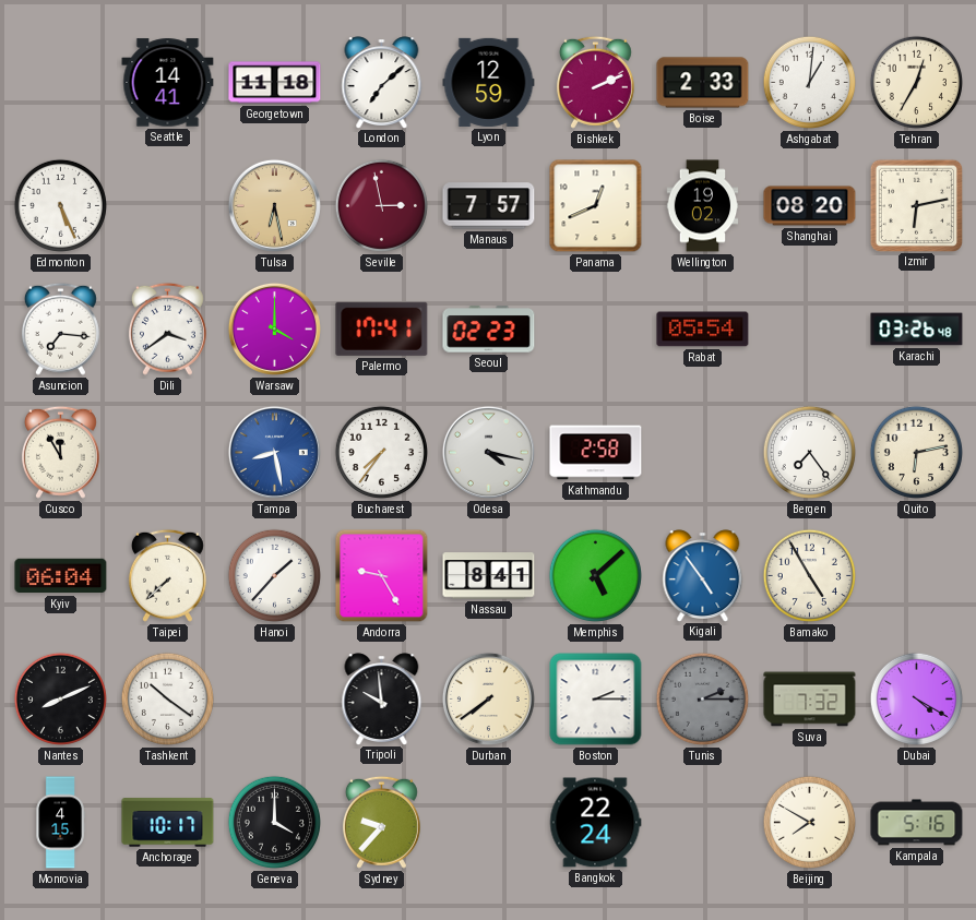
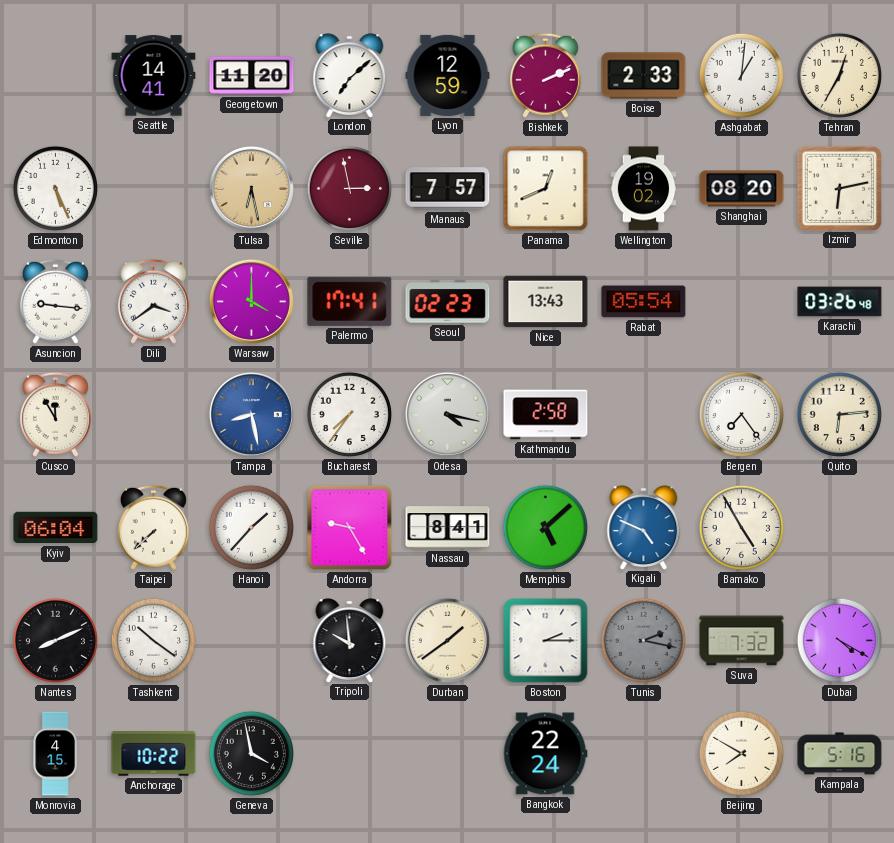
Georgetown: 11:18 -> 11:20
Asuncion: 7:16 -> 9:16
Nice: none -> 13:43
Quito: 6:13 -> 6:14
Kigali: 4:54 -> 4:49
Durban: 7:39 -> 1:39
Tunis: 2:15 -> 2:17
Anchorage: 10:17 -> 10:22
Geneva: 4:00 -> 3:58
Sydney: 9:37 -> none
